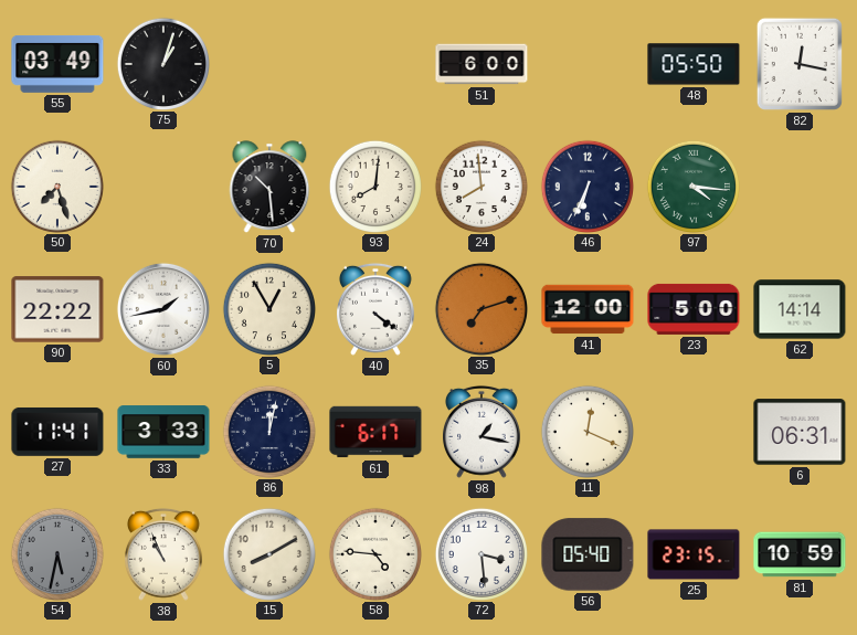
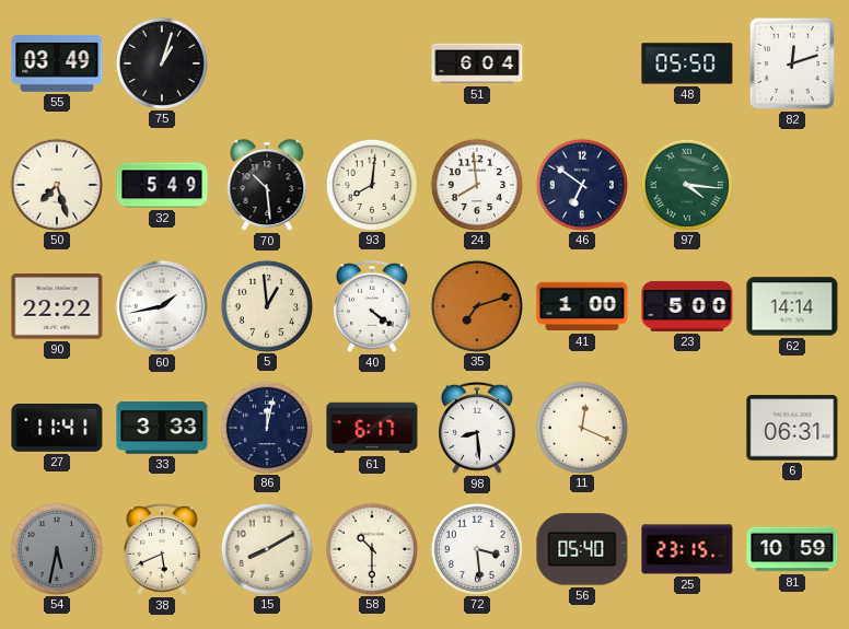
51: 6:00 -> 6:04
82: 12:17 -> 12:12
32: none -> 5:49
46: 6:34 -> 6:51
5: 12:55 -> 12:59
41: 12:00 -> 1:00
98: 1:17 -> 8:29
38: 10:56 -> 5:41
58: 4:46 -> 10:30
